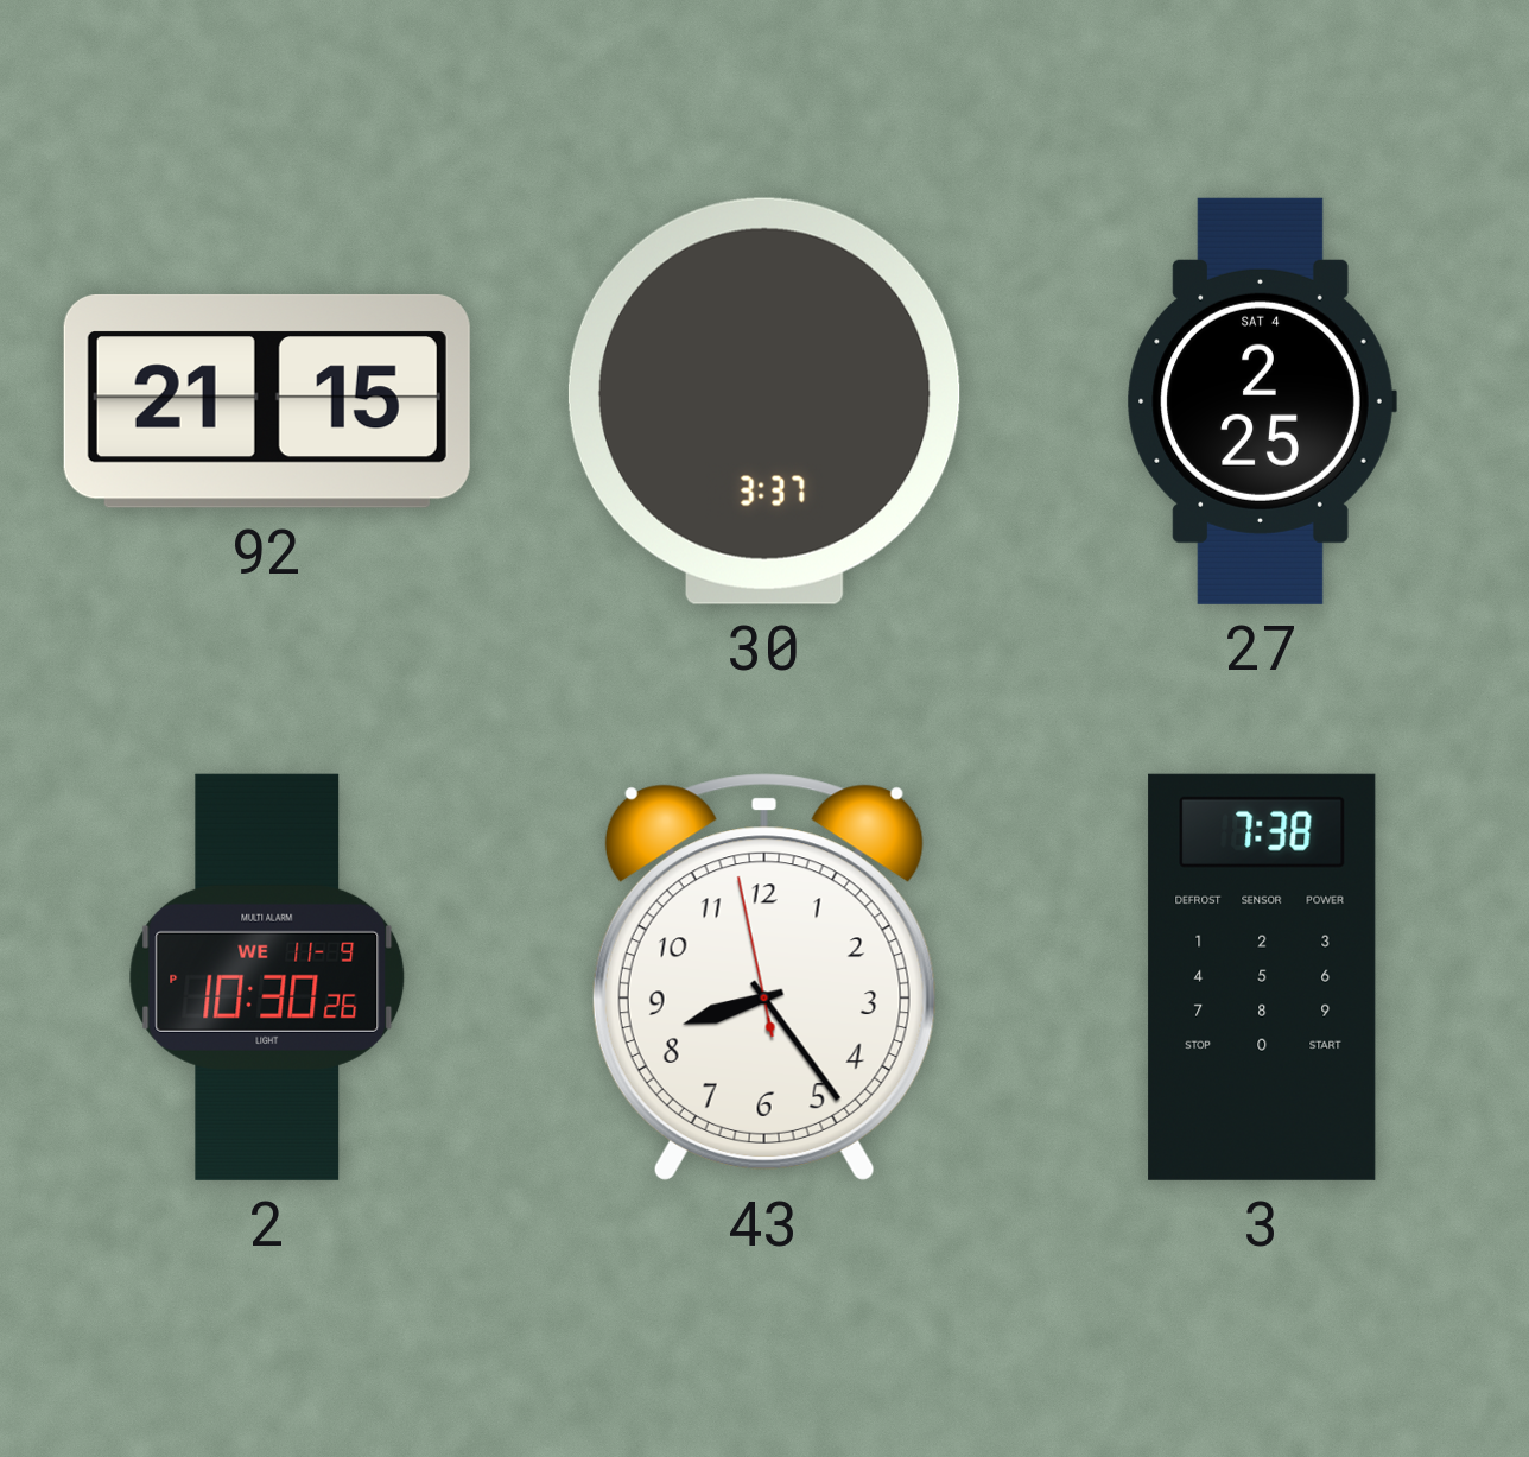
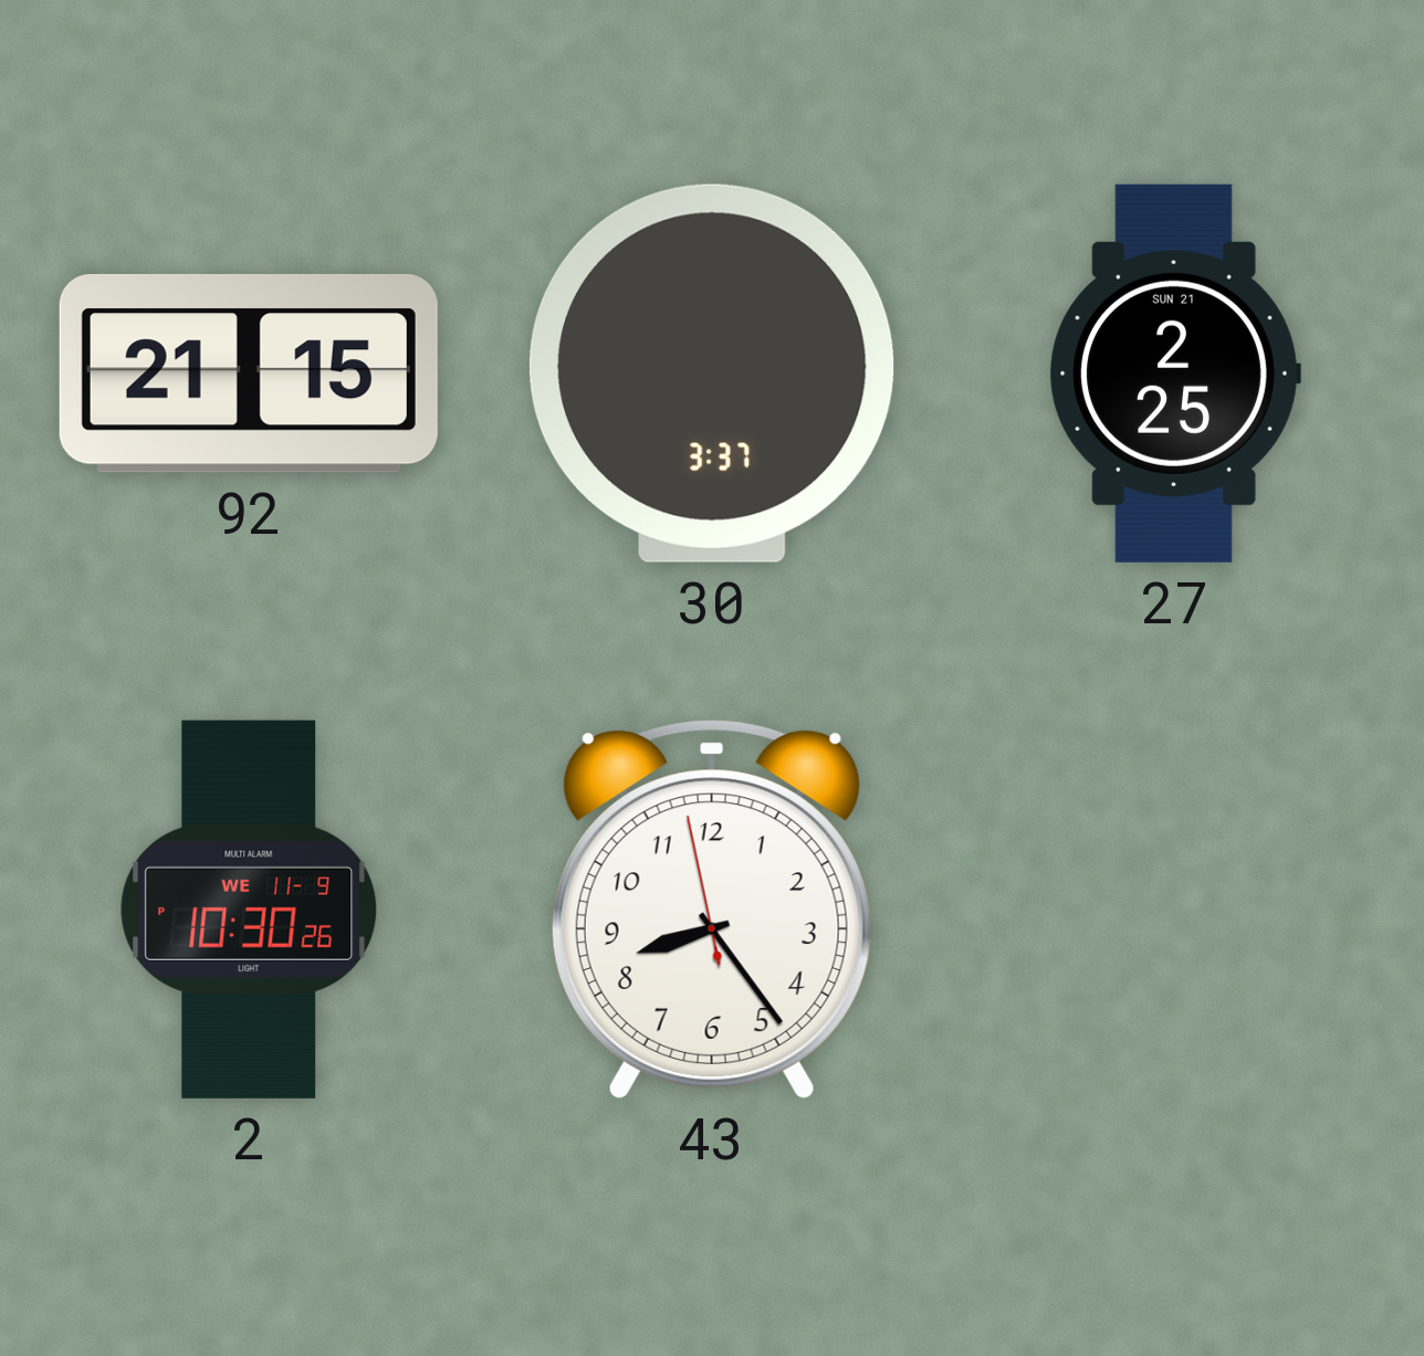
27 date: SAT 4 -> SUN 21
3: 7:38 -> none
